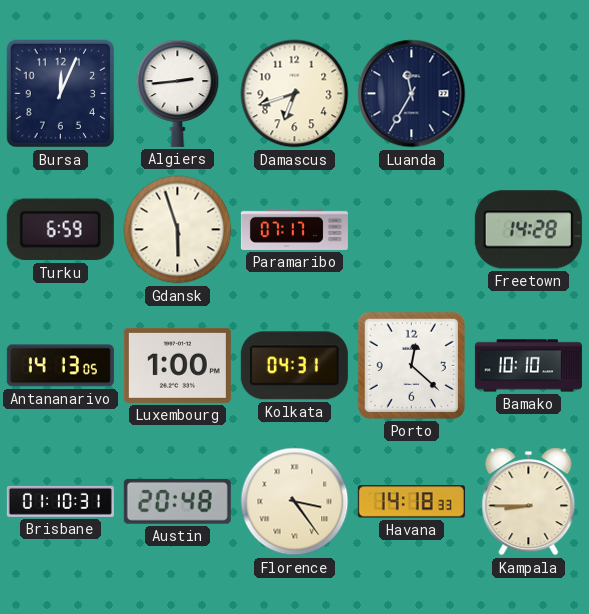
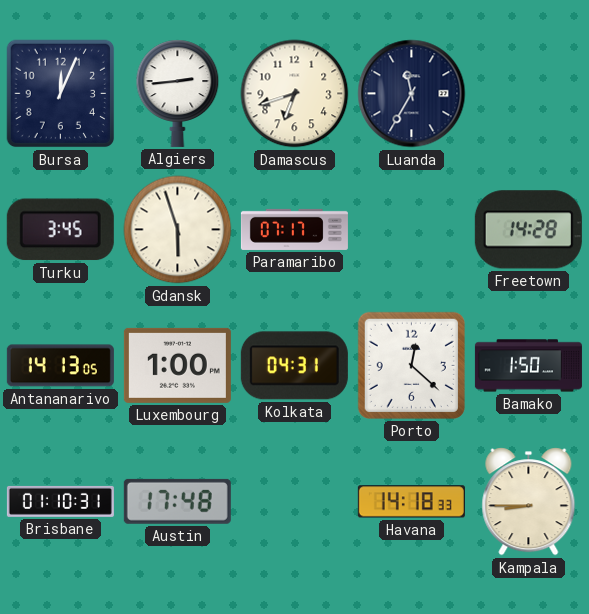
Turku: 6:59 -> 3:45
Bamako: 10:10 -> 1:50
Austin: 20:48 -> 17:48
Florence: 3:24 -> none
